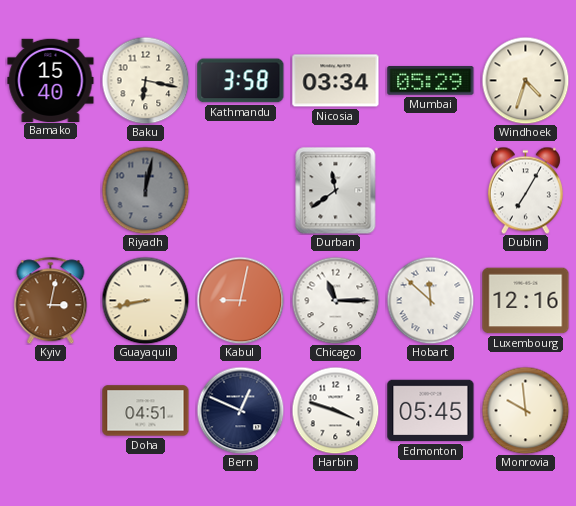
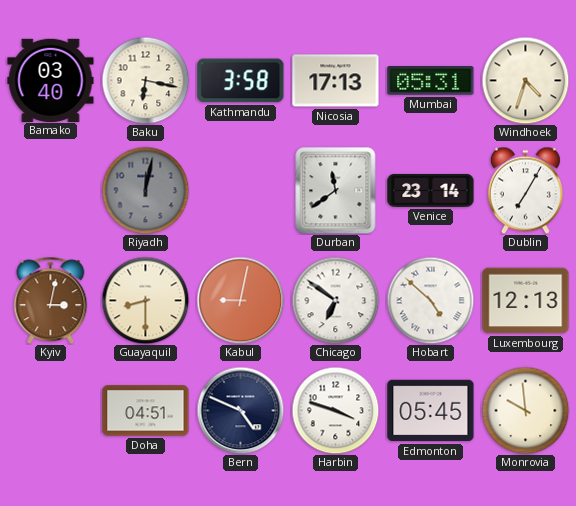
Bamako: 15:40 -> 03:40
Nicosia: 03:34 -> 17:13
Mumbai: 05:29 -> 05:31
Venice: none -> 23:14
Guayaquil: 8:43 -> 8:30
Chicago: 11:15 -> 6:51
Hobart: 11:52 -> 4:52
Luxembourg: 12:16 -> 12:13
Bern: 12:49 -> 4:49
